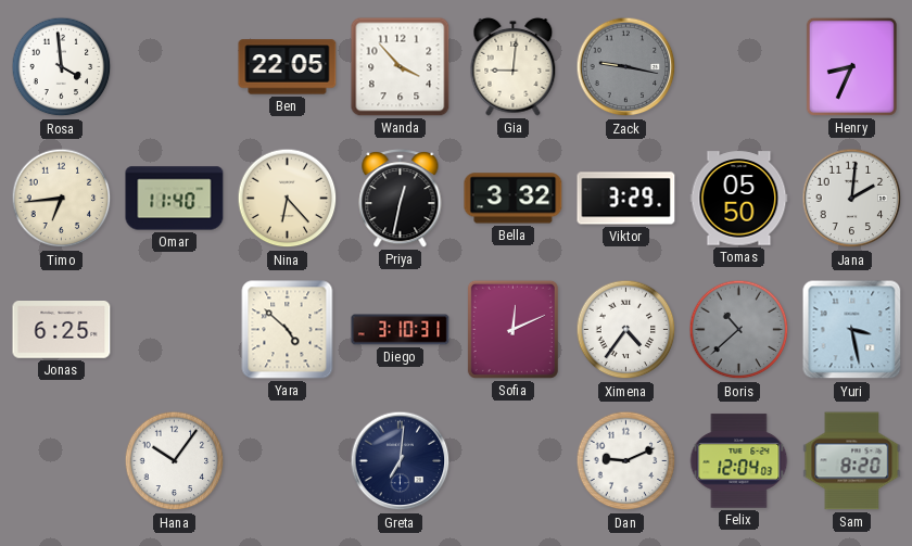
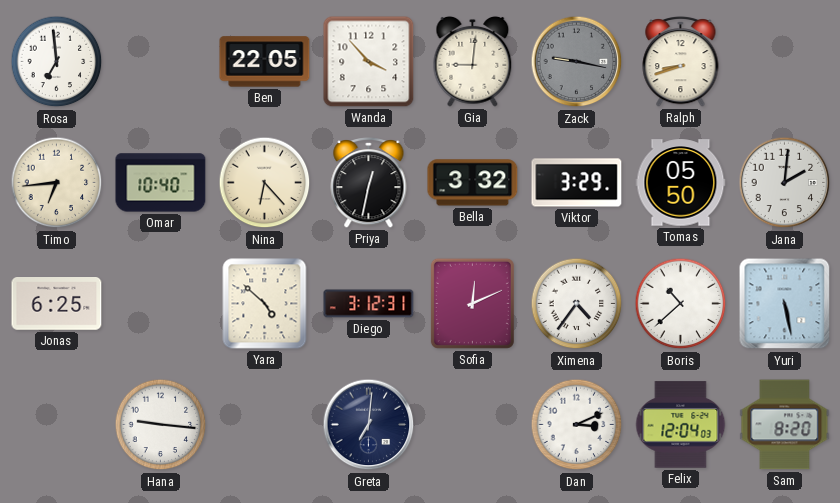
Rosa: 3:59 -> 6:59
Ralph: none -> 8:42
Henry: 8:34 -> none
Omar: 11:40 -> 10:40
Diego: 3:10 -> 3:12
Boris dial: grey -> white
Yuri: 3:28 -> 5:28
Hana: 10:06 -> 9:16
Dan: 9:11 -> 3:11
